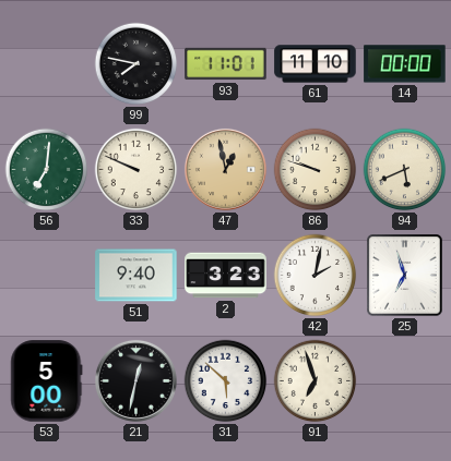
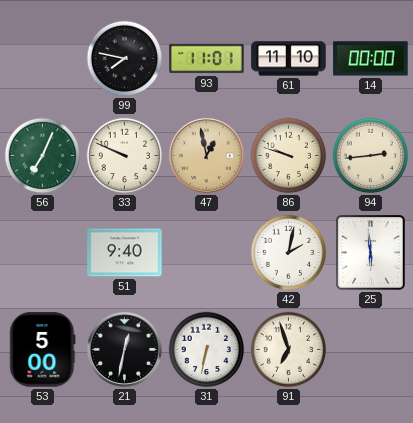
56: 7:01 -> 7:04
94: 5:41 -> 2:44
2: 3:23 -> none
25: 6:57 -> 5:59
31: 5:52 -> 6:32
